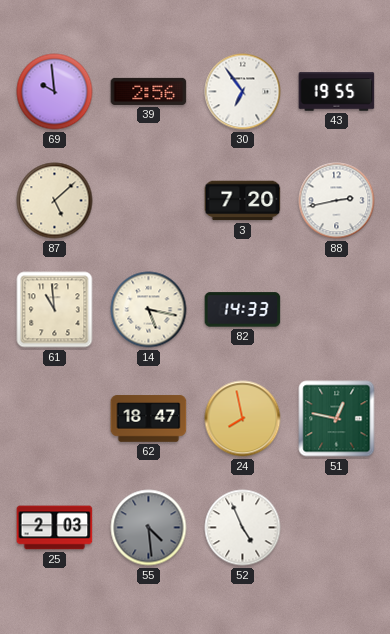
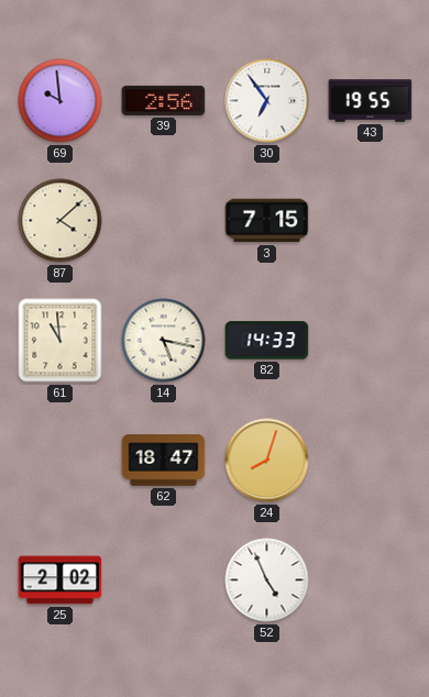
87: 5:08 -> 4:08
3: 7:20 -> 7:15
88: 2:43 -> none
24: 7:58 -> 8:03
51: 12:47 -> none
25: 2:03 -> 2:02
55: 4:29 -> none
